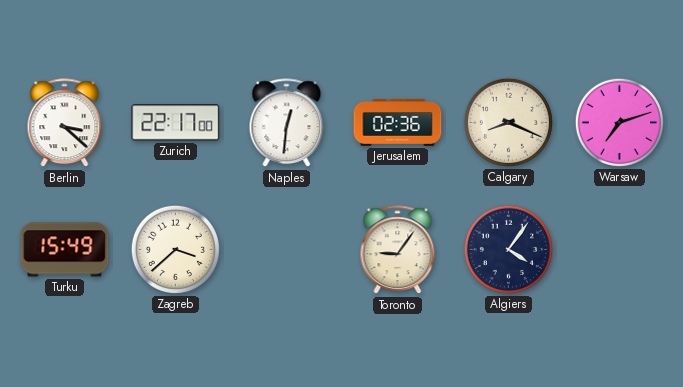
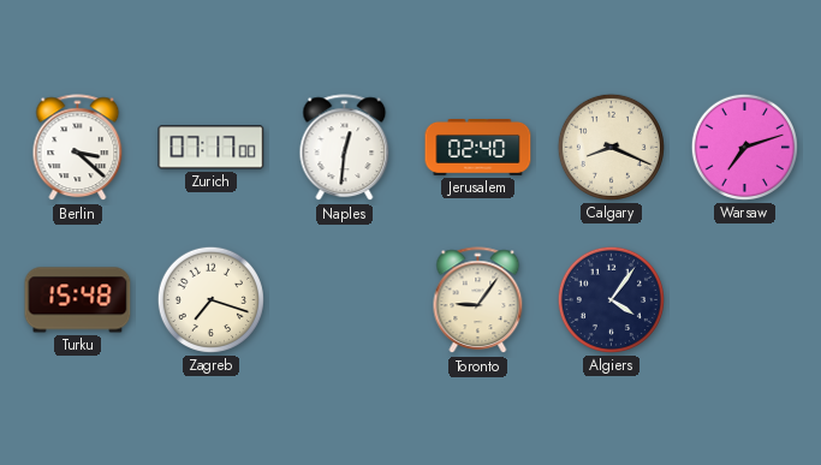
Zurich: 22:17 -> 07:17
Jerusalem: 02:36 -> 02:40
Turku: 15:49 -> 15:48
Zagreb: 3:38 -> 7:18
